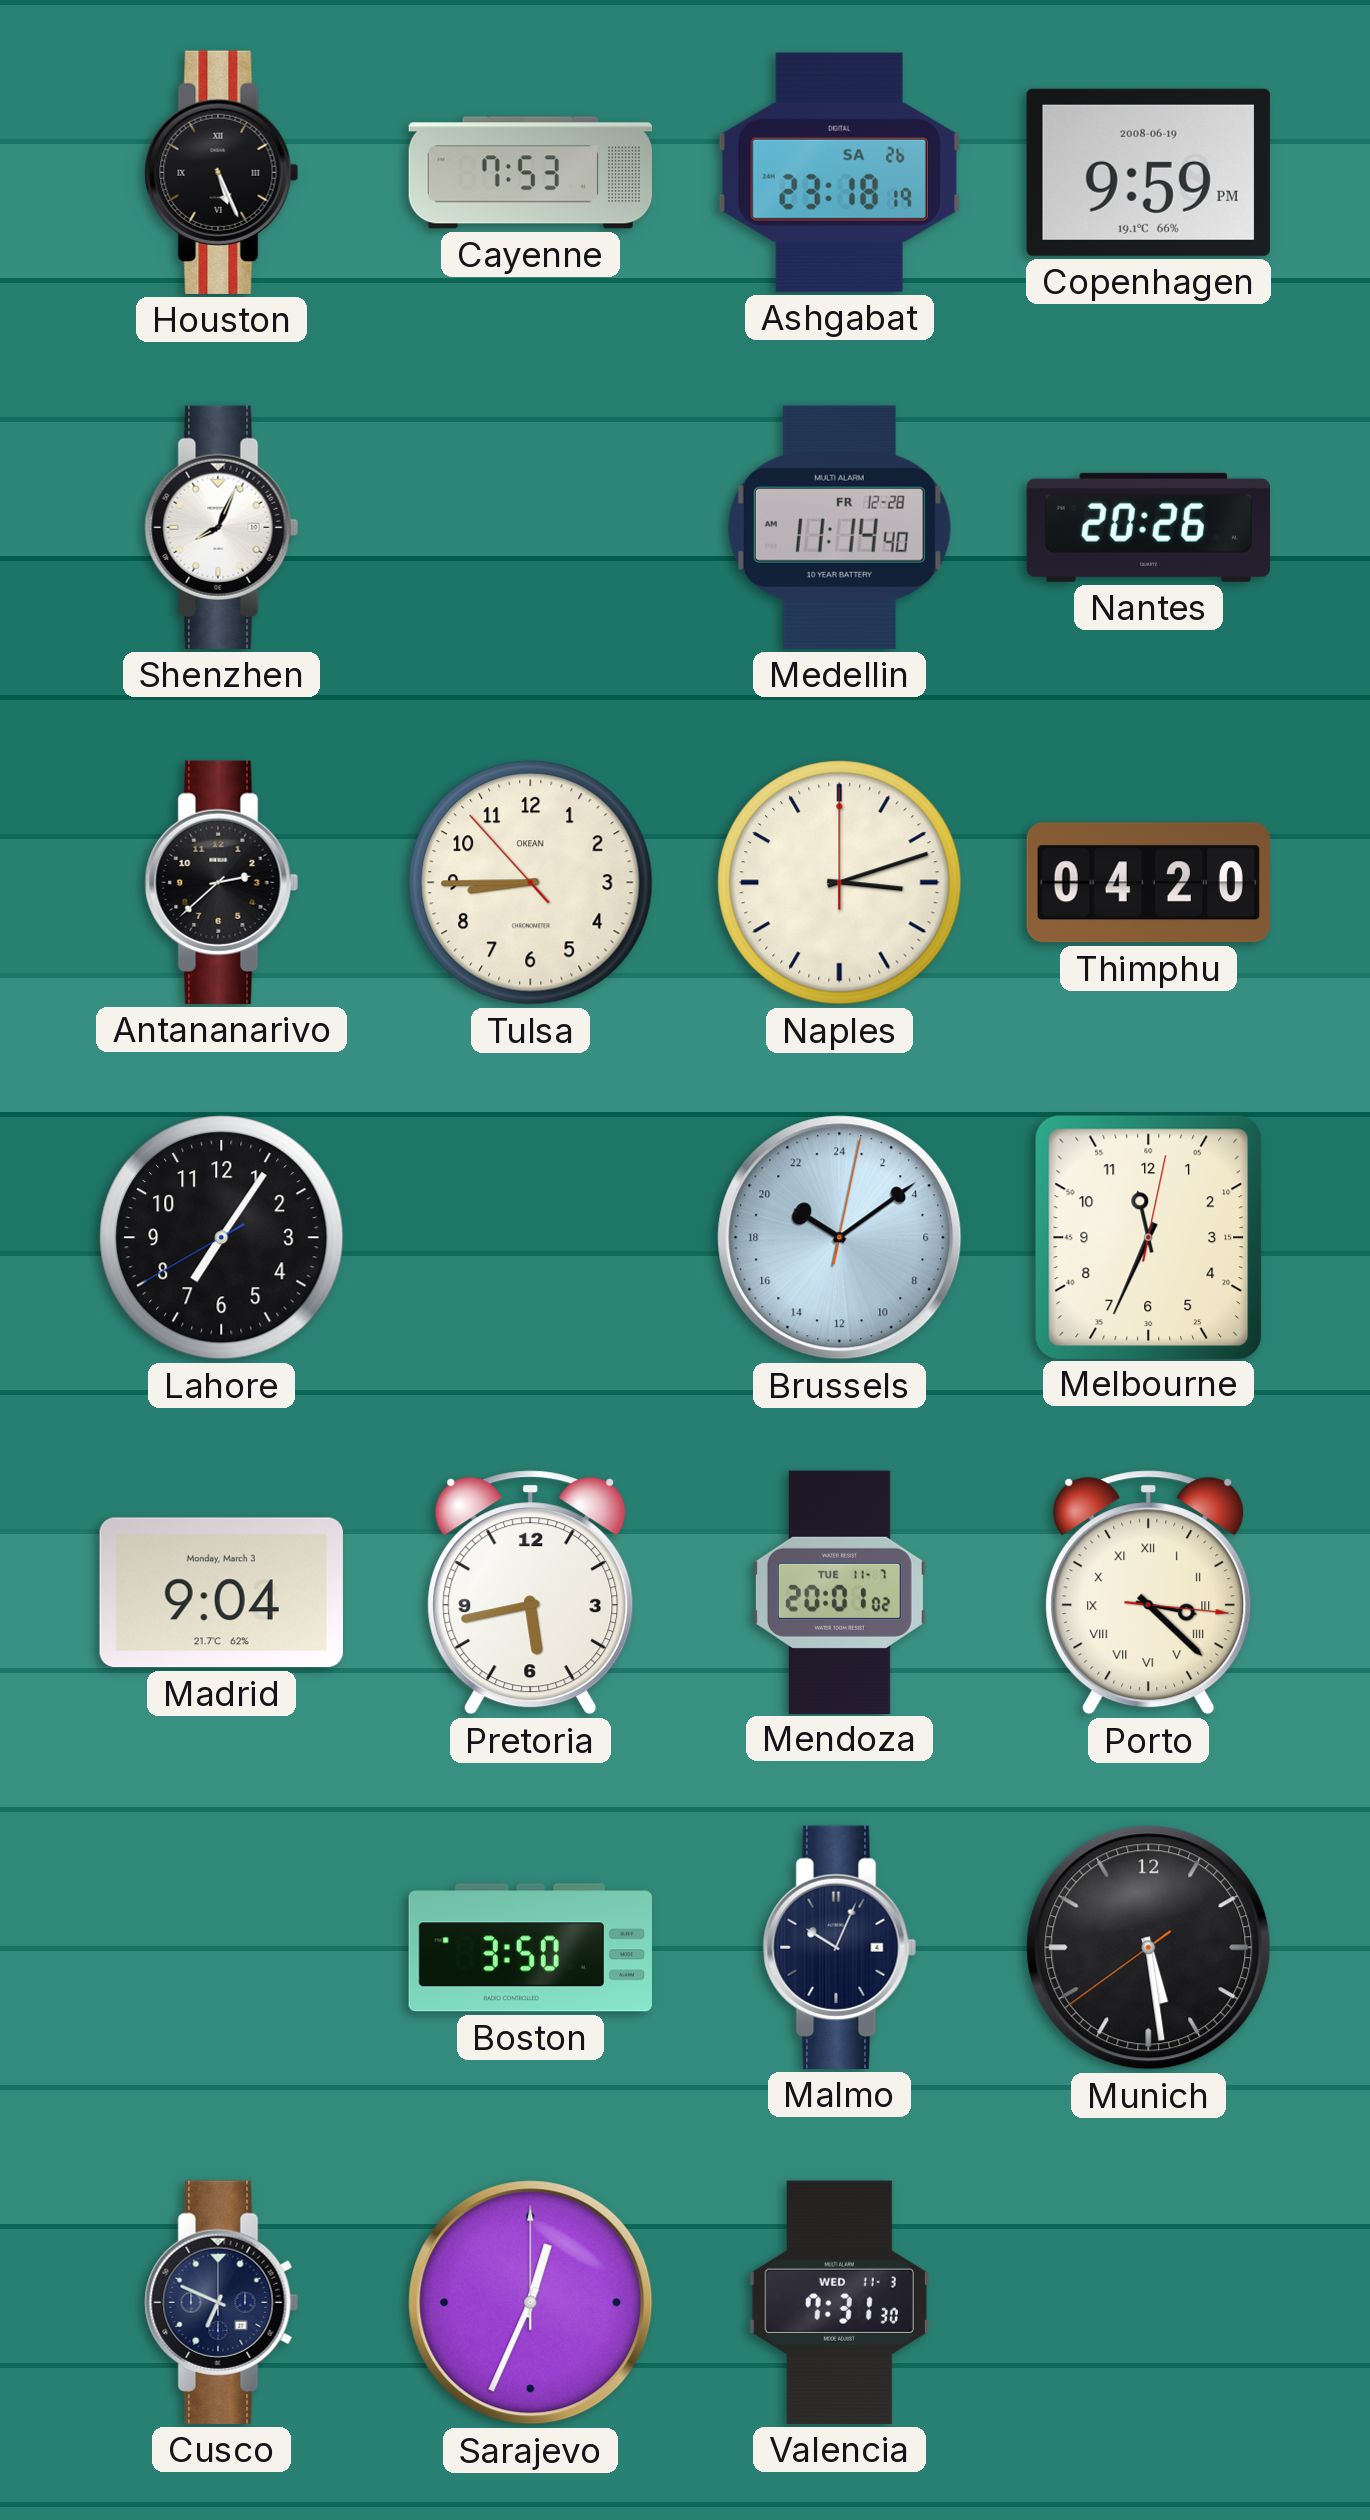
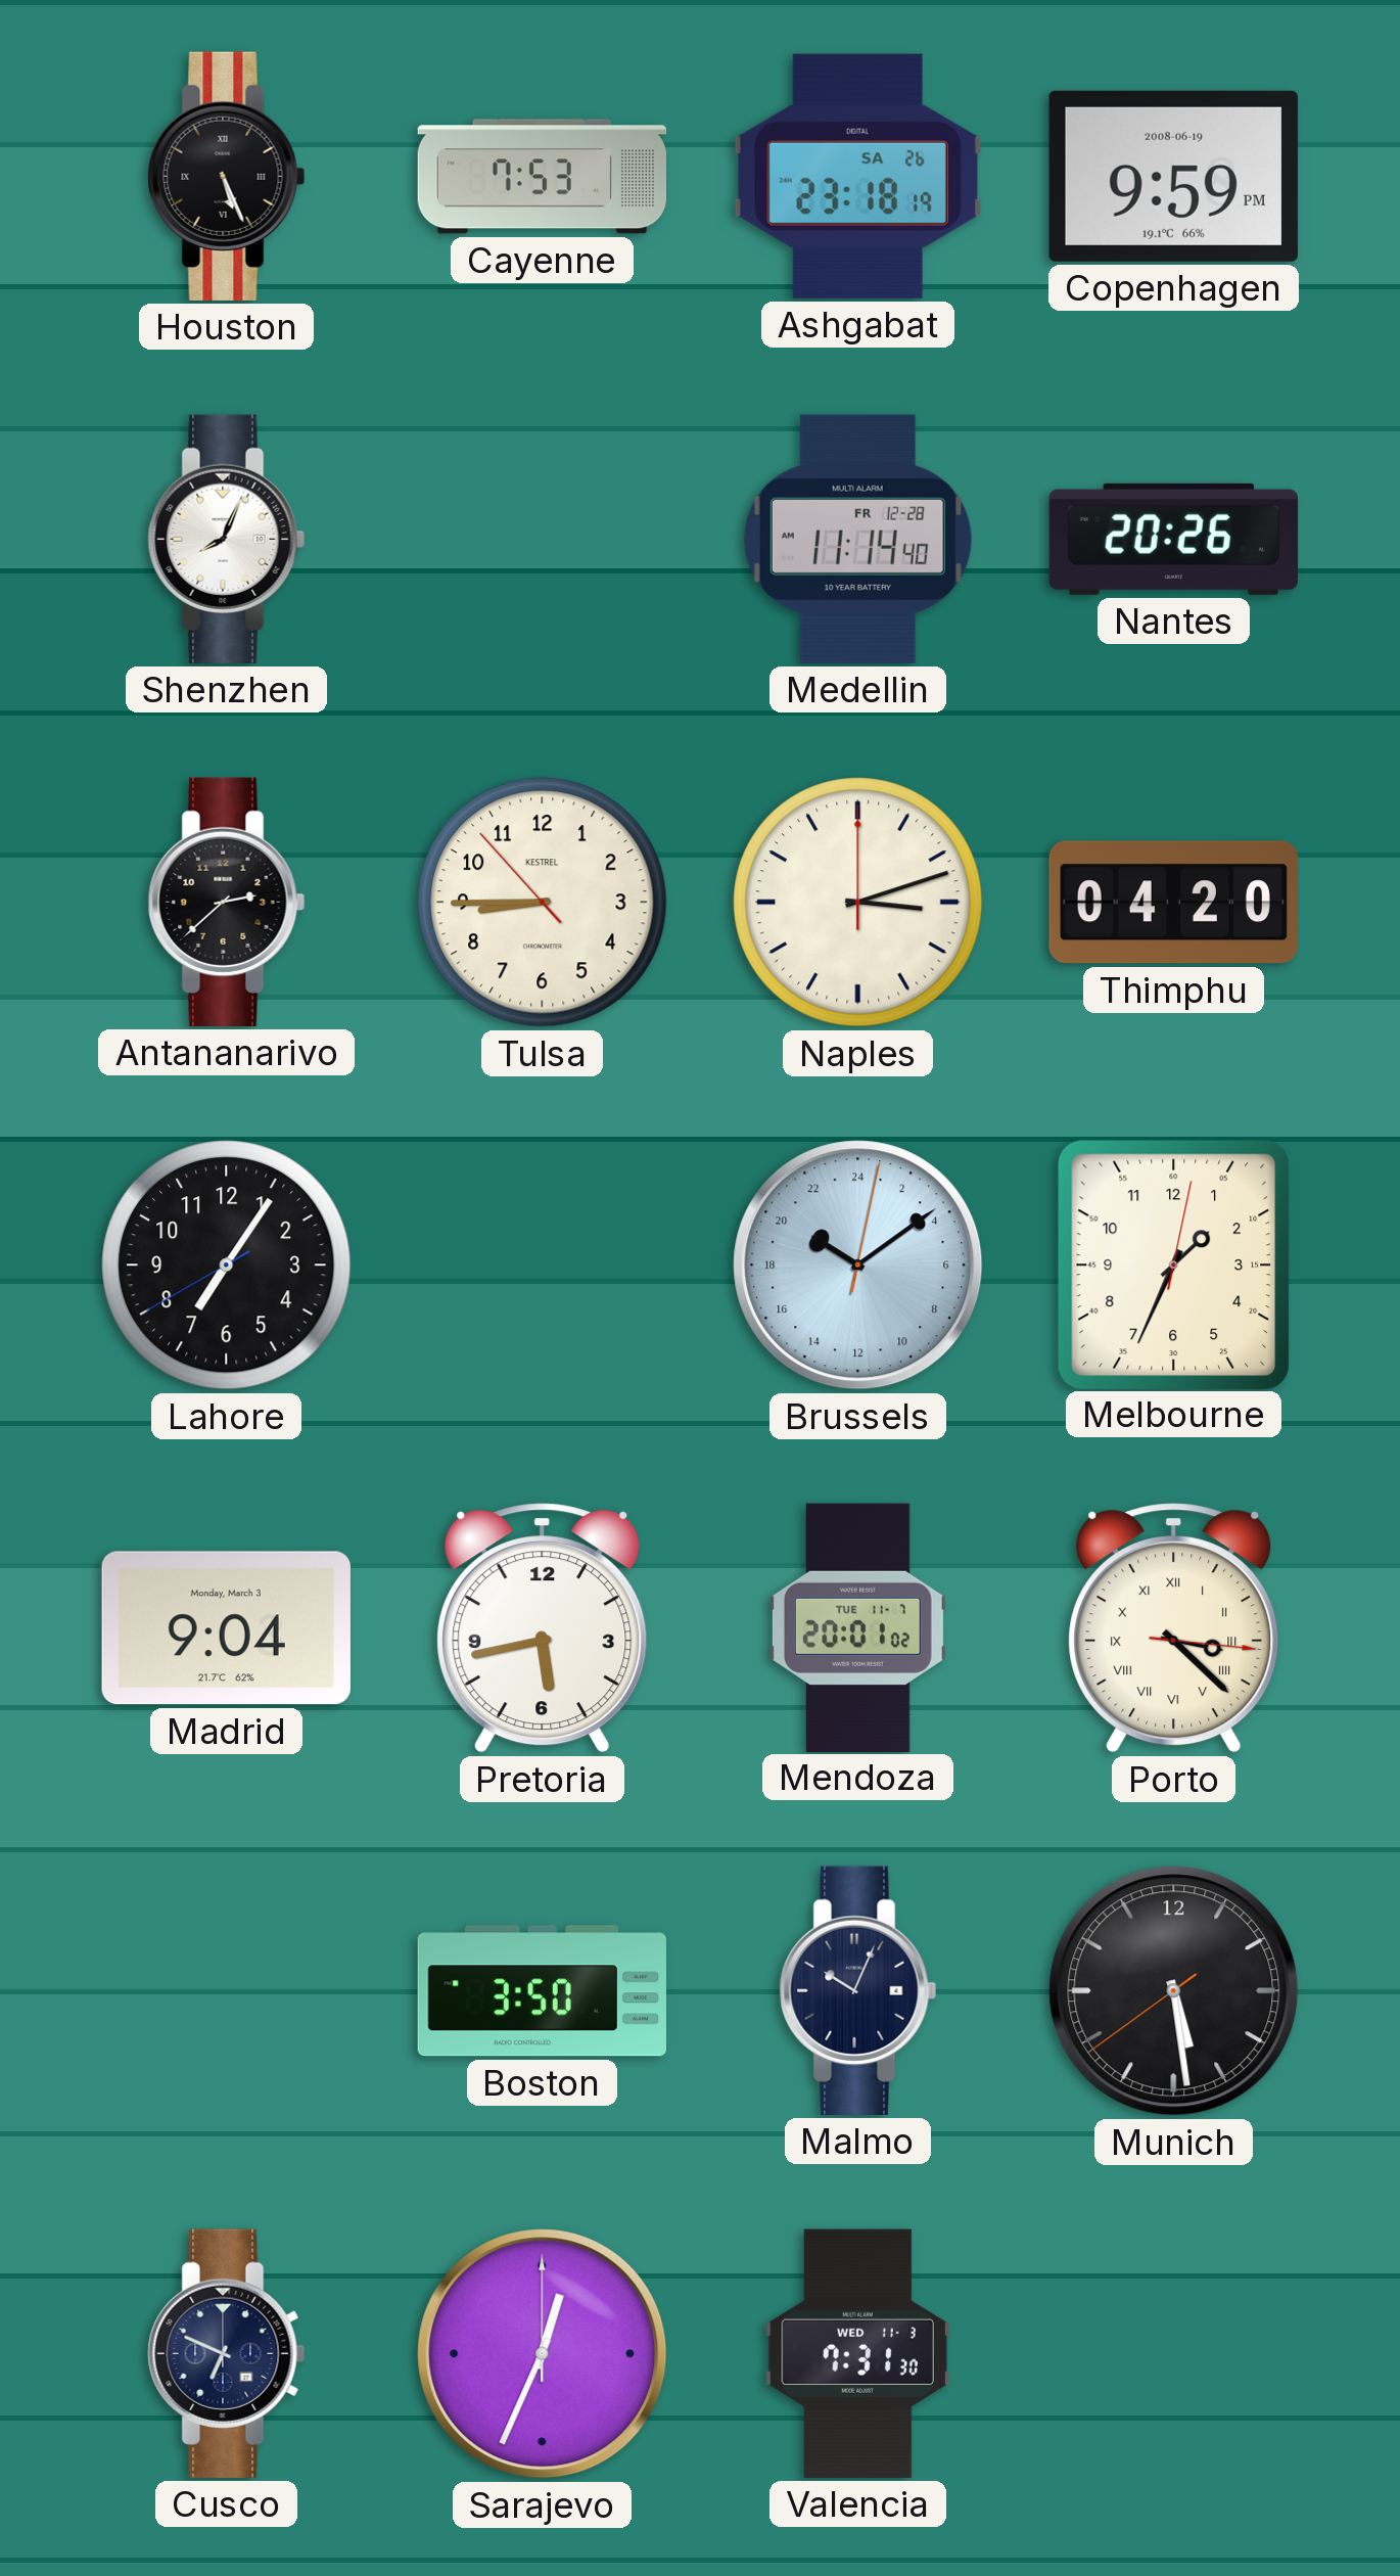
Tulsa brand: OKEAN -> KESTREL
Melbourne: 11:34 -> 1:34
